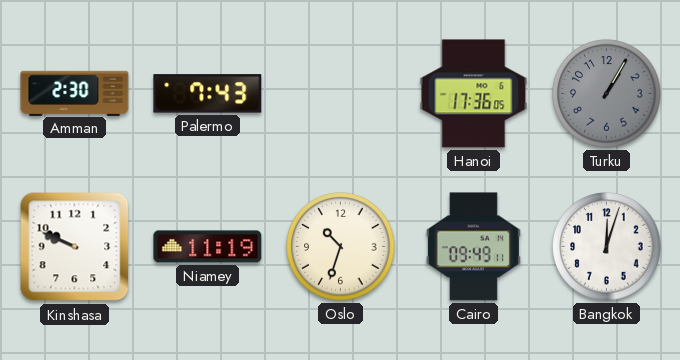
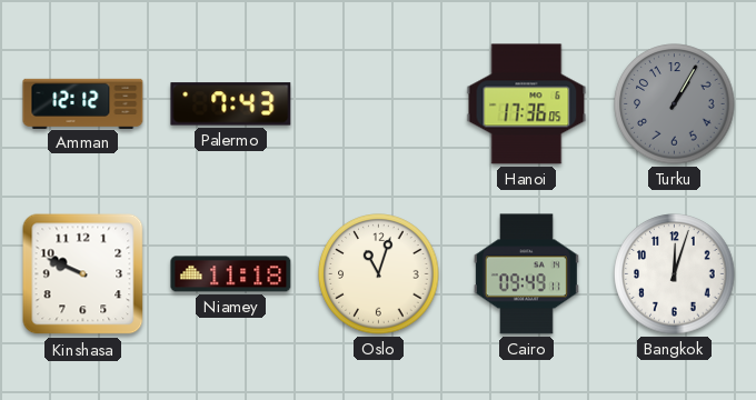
Amman: 2:30 -> 12:12
Niamey: 11:19 -> 11:18
Oslo: 10:33 -> 11:03
